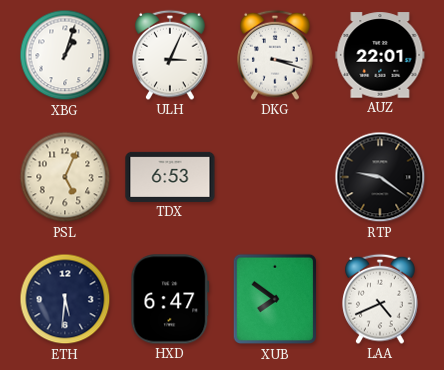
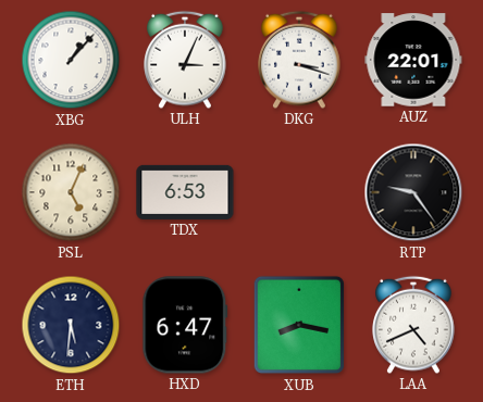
XBG: 1:03 -> 1:07
RTP: 9:21 -> 9:24
XUB: 7:51 -> 8:17
